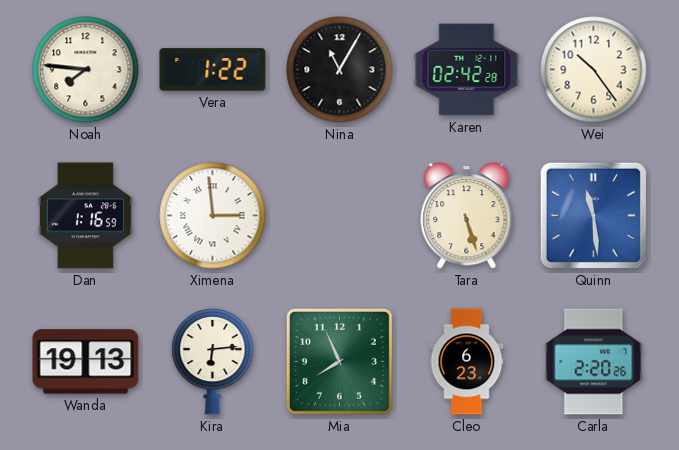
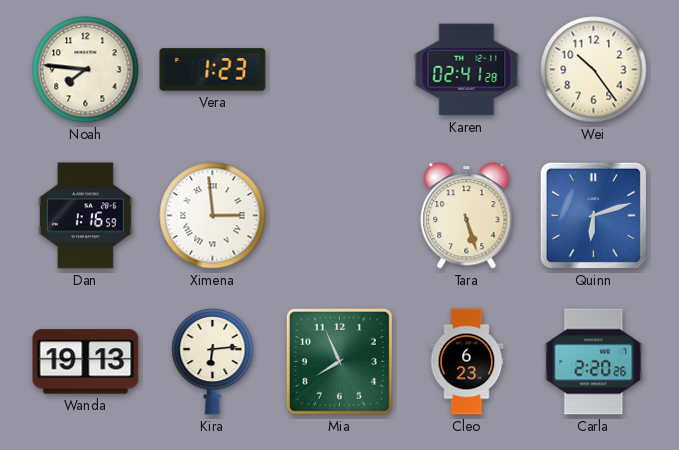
Vera: 1:22 -> 1:23
Nina: 11:05 -> none
Karen: 02:42 -> 02:41
Quinn: 11:29 -> 6:12
